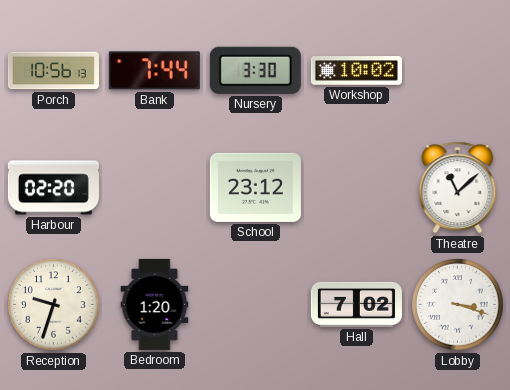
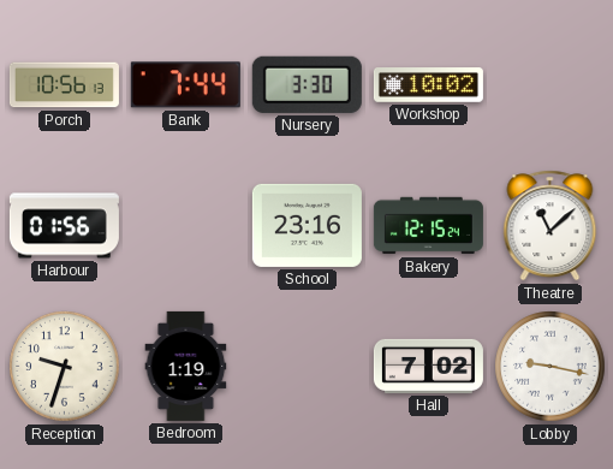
Harbour: 02:20 -> 01:56
School: 23:12 -> 23:16
Bakery: none -> 12:15
Bedroom: 1:20 -> 1:19
Lobby: 3:18 -> 9:17
